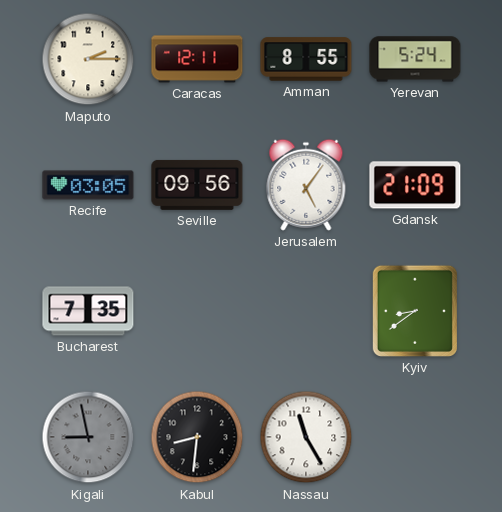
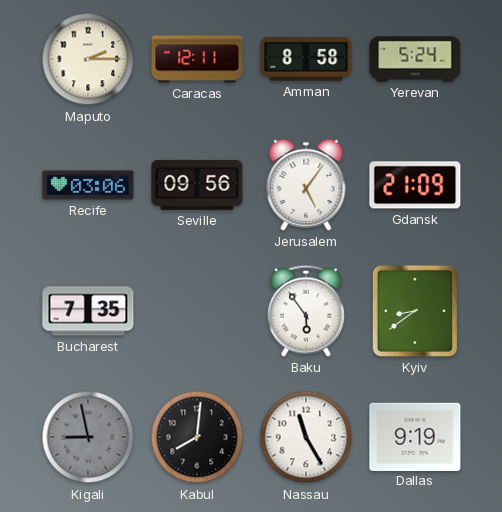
Amman: 8:55 -> 8:58
Recife: 03:05 -> 03:06
Baku: none -> 5:54
Kabul: 8:31 -> 8:01
Dallas: none -> 9:19
